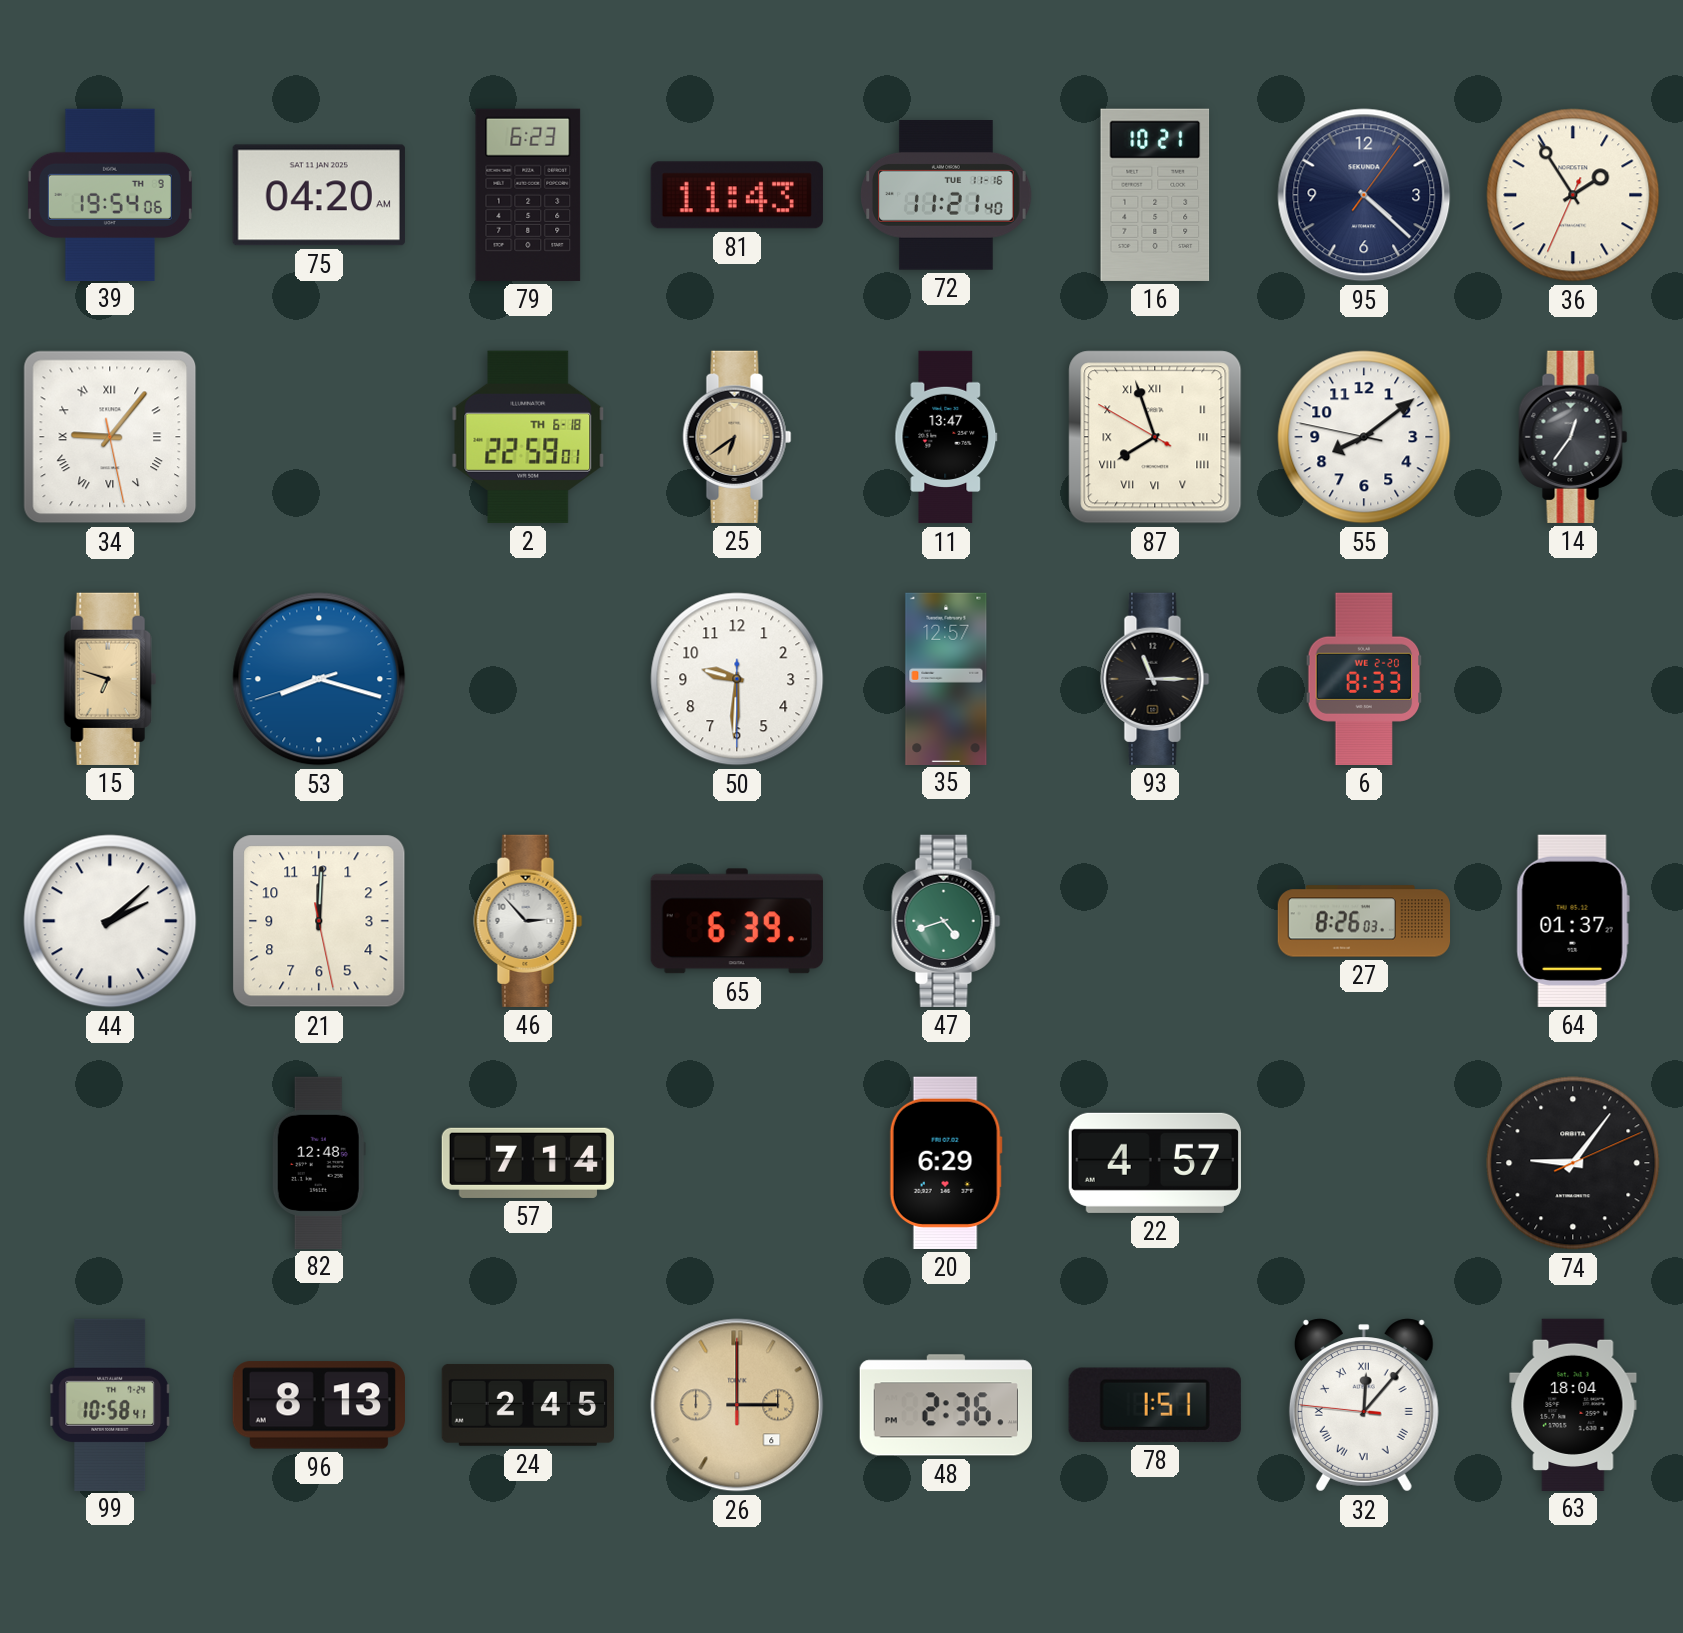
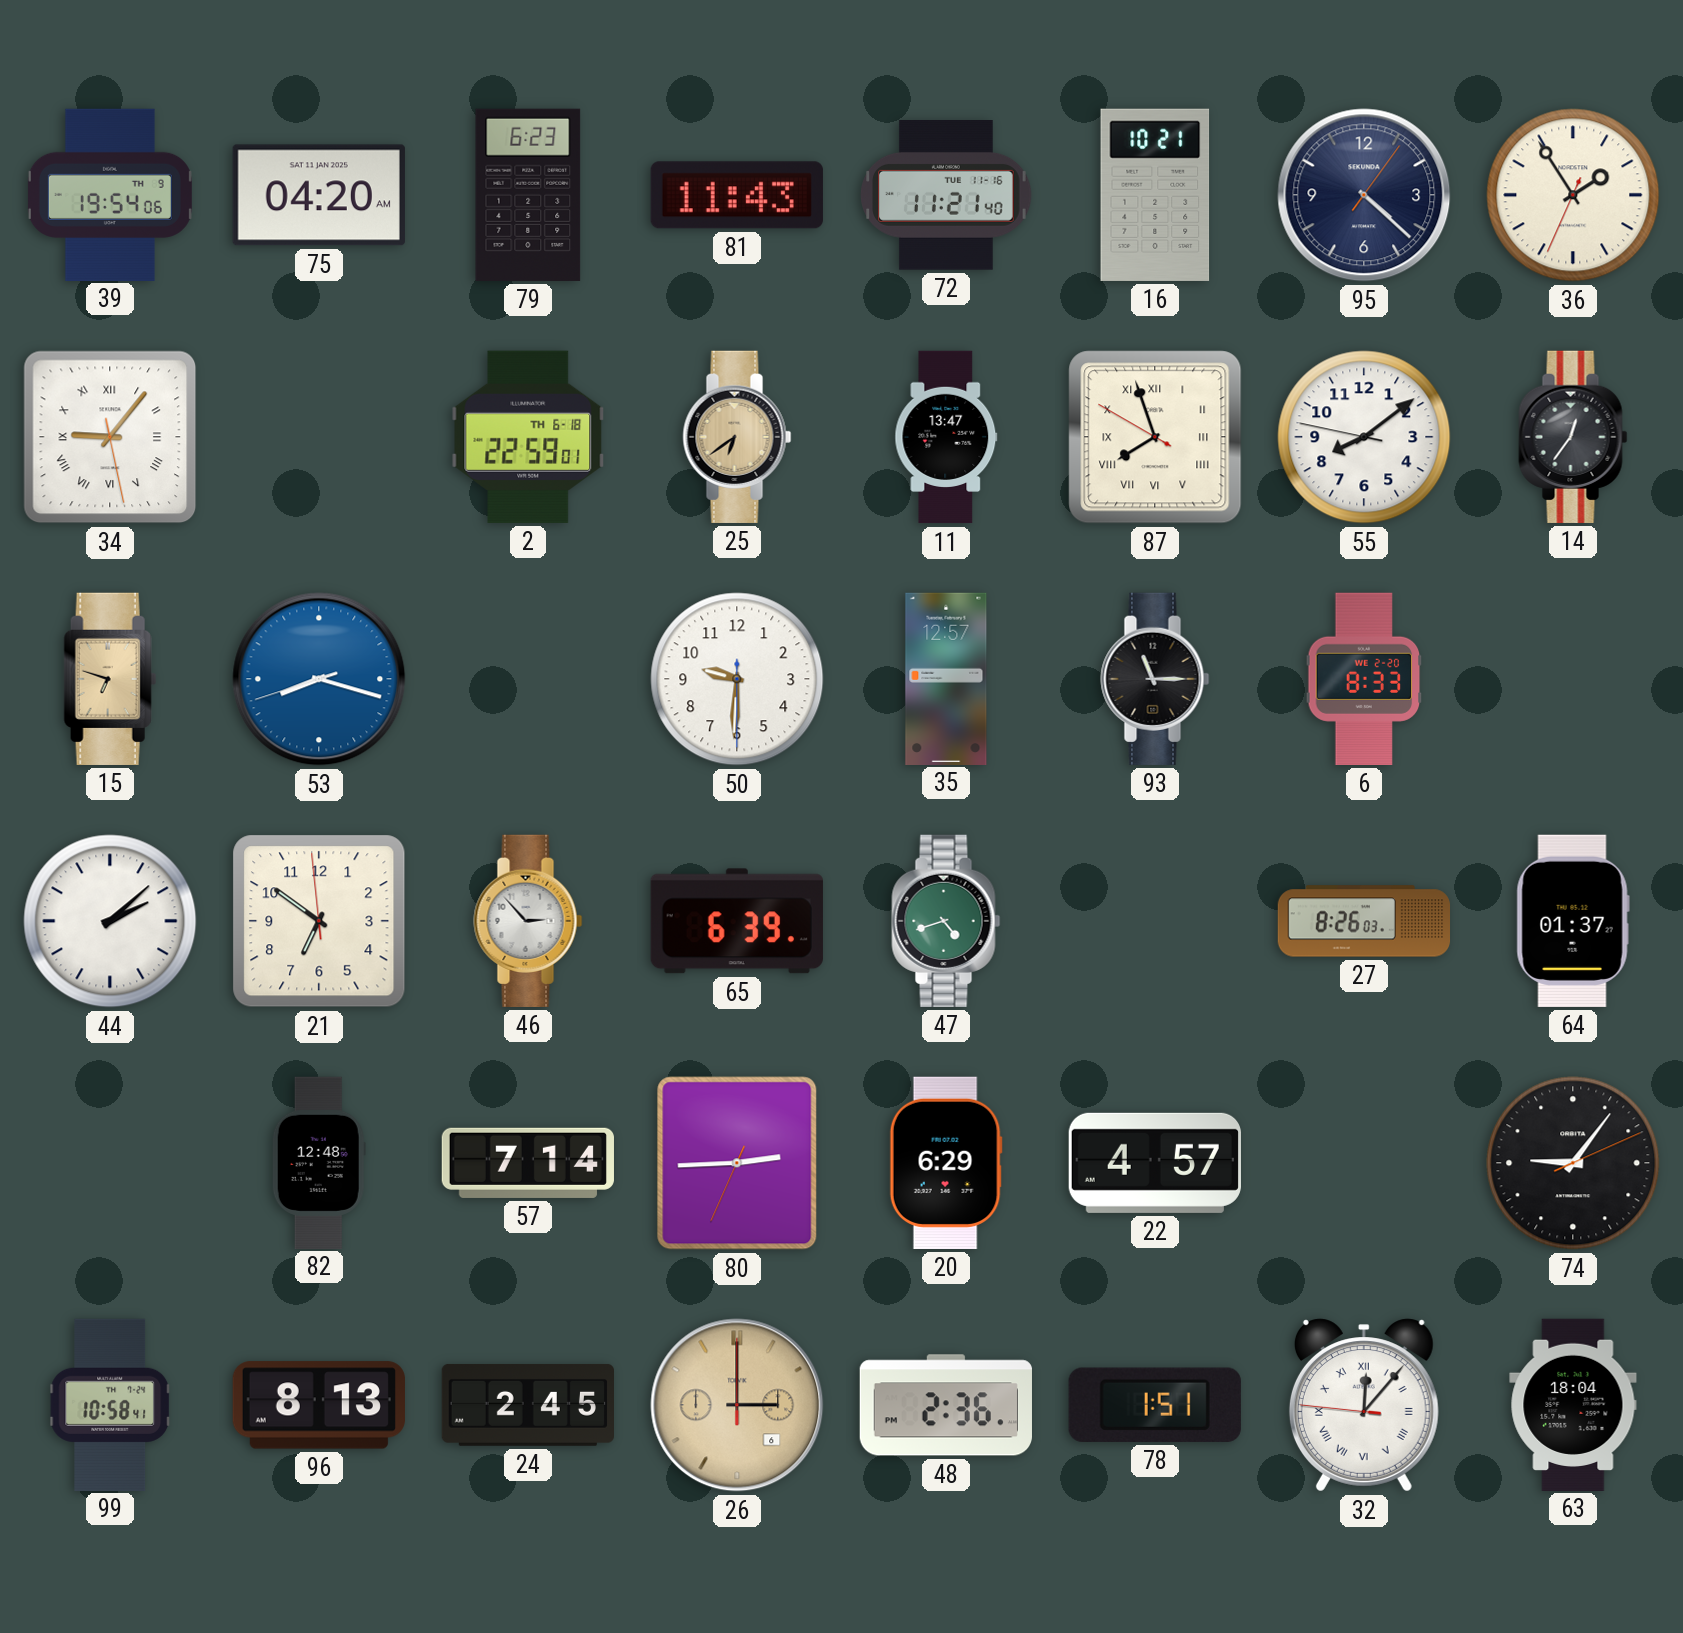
21: 12:00 -> 6:50
80: none -> 2:44
